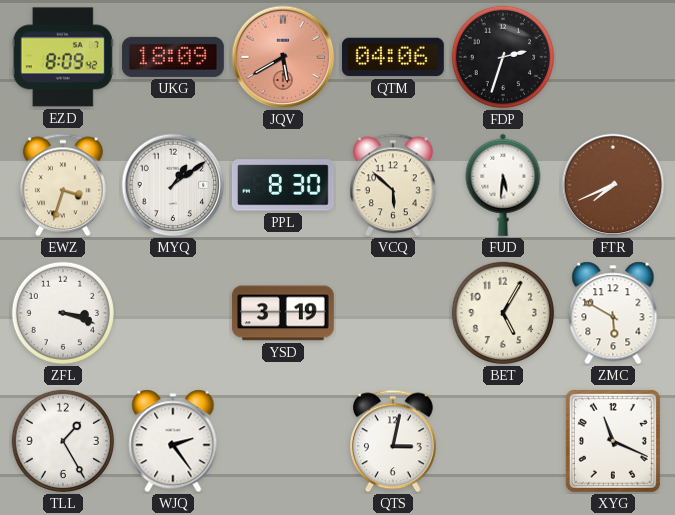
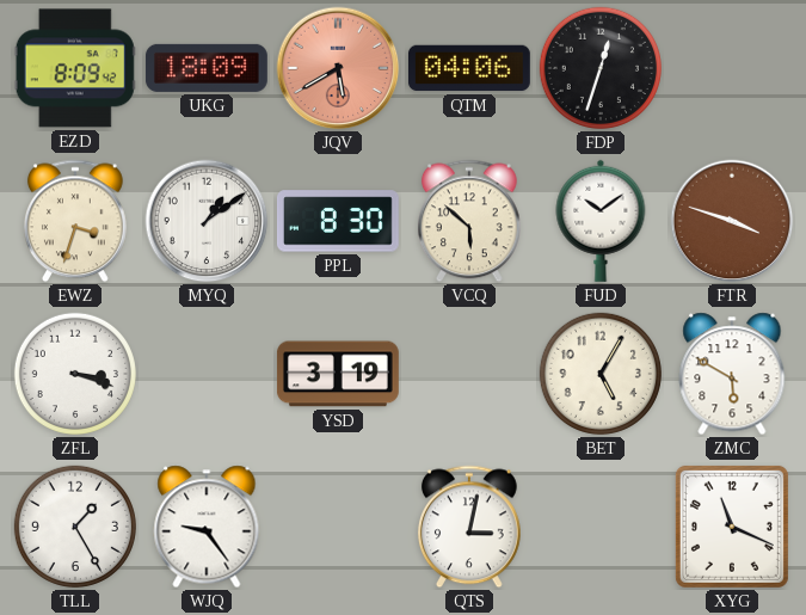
FDP: 2:33 -> 12:33
FUD: 5:31 -> 10:09
FTR: 7:41 -> 3:48
WJQ: 2:24 -> 9:24
